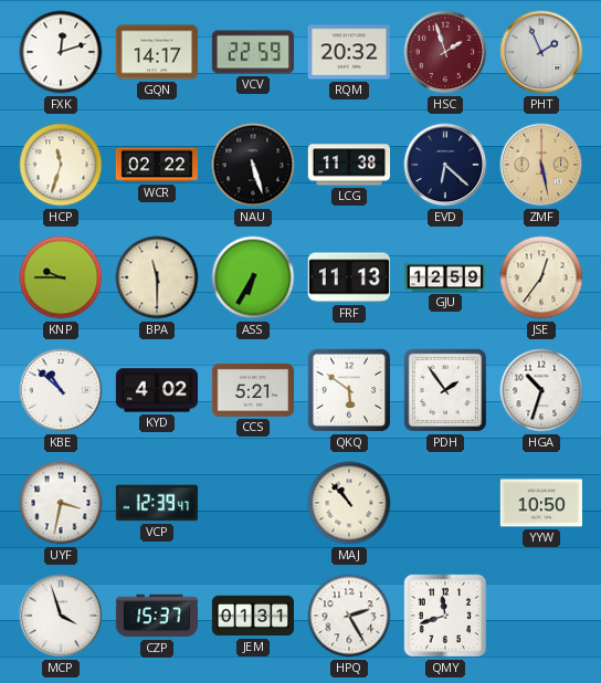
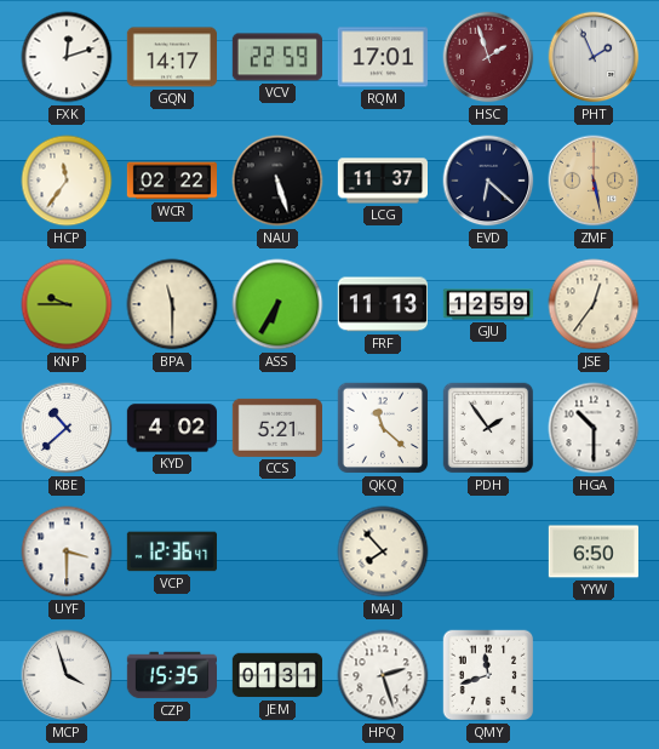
RQM: 20:32 -> 17:01
HCP: 11:33 -> 11:36
LCG: 11:38 -> 11:37
KBE: 10:52 -> 10:38
QKQ: 5:51 -> 11:22
HGA: 10:33 -> 10:30
UYF: 3:32 -> 3:30
VCP: 12:39 -> 12:36
MAJ: 10:53 -> 7:53
YYW: 10:50 -> 6:50
CZP: 15:37 -> 15:35
HPQ: 2:25 -> 2:27
